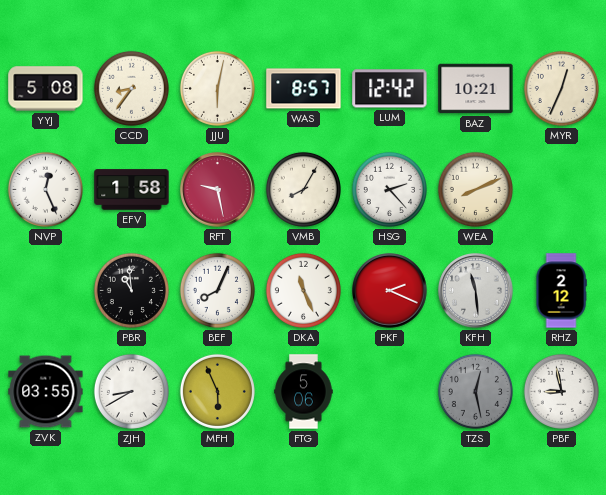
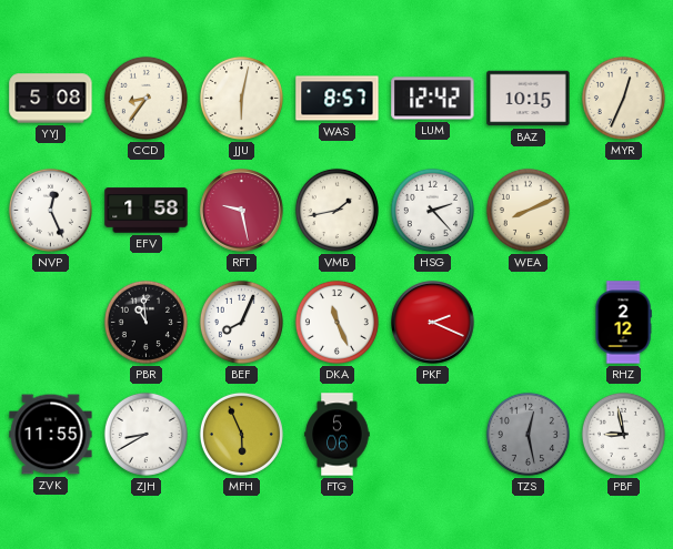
BAZ: 10:21 -> 10:15
VMB: 8:05 -> 1:43
KFH: 11:29 -> none
ZVK: 03:55 -> 11:55
